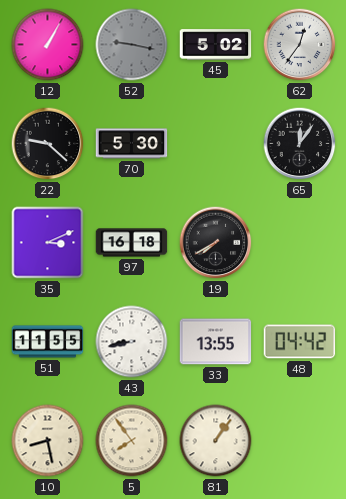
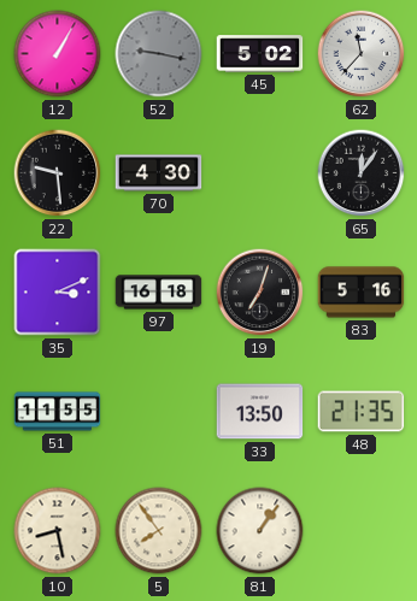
62: 12:36 -> 11:37
22: 9:22 -> 9:29
70: 5:30 -> 4:30
19: 7:40 -> 7:03
83: none -> 5:16
43: 8:43 -> none
33: 13:55 -> 13:50
48: 04:42 -> 21:35
